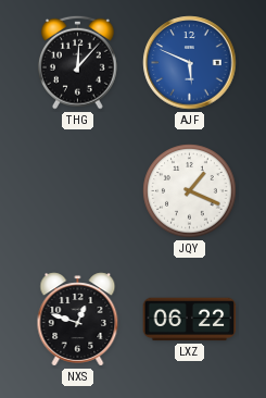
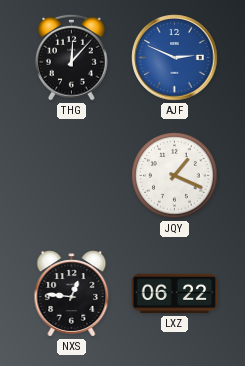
AJF: 5:49 -> 2:49
NXS: 12:48 -> 12:46
